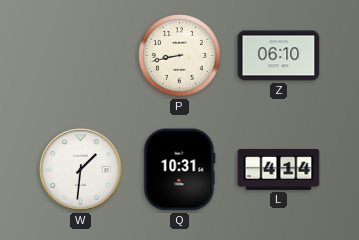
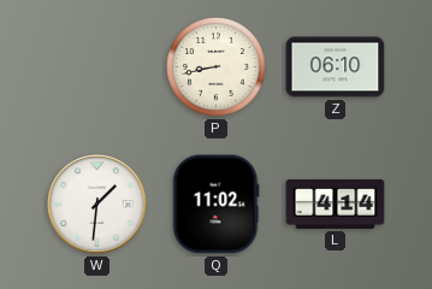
Q: 10:31 -> 11:02
